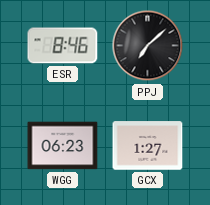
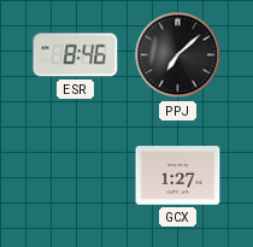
WGG: 06:23 -> none
